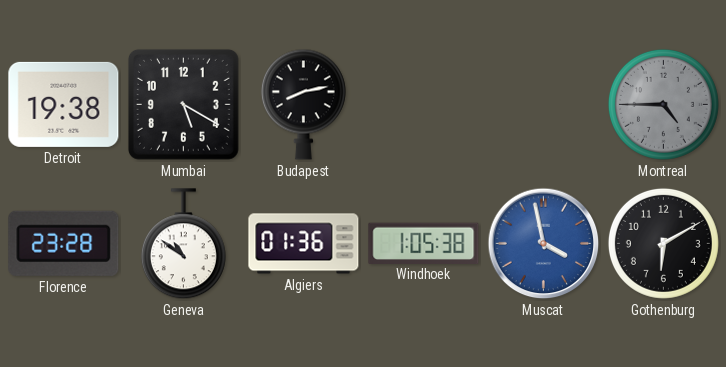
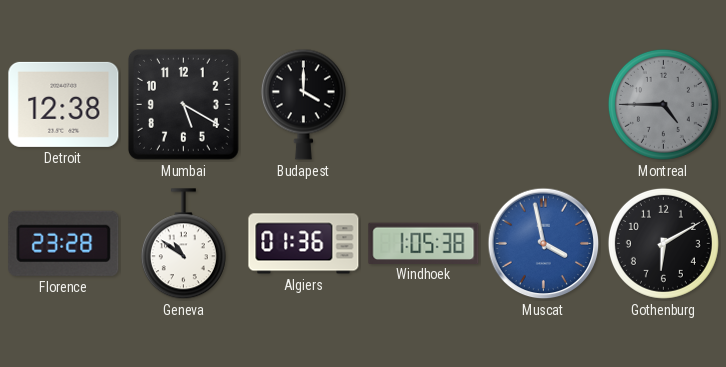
Detroit: 19:38 -> 12:38
Budapest: 8:13 -> 4:00
